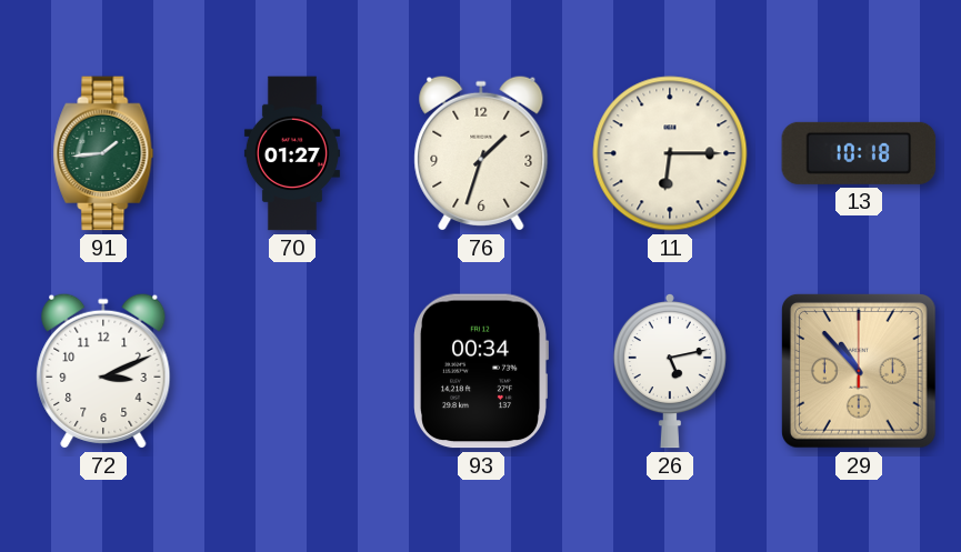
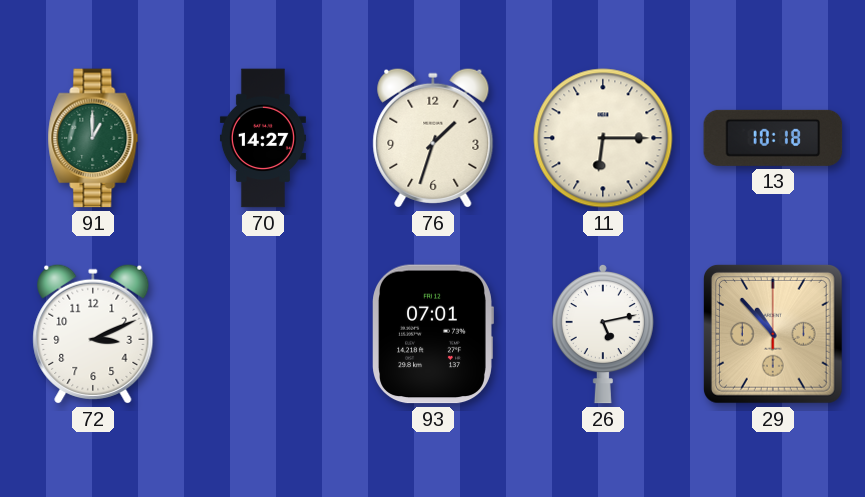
91: 1:44 -> 1:00
70: 01:27 -> 14:27
93: 00:34 -> 07:01
